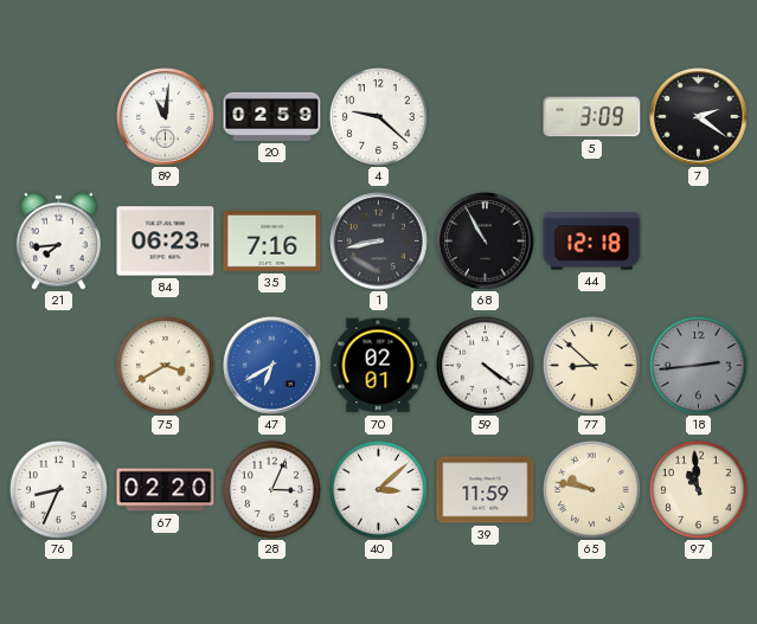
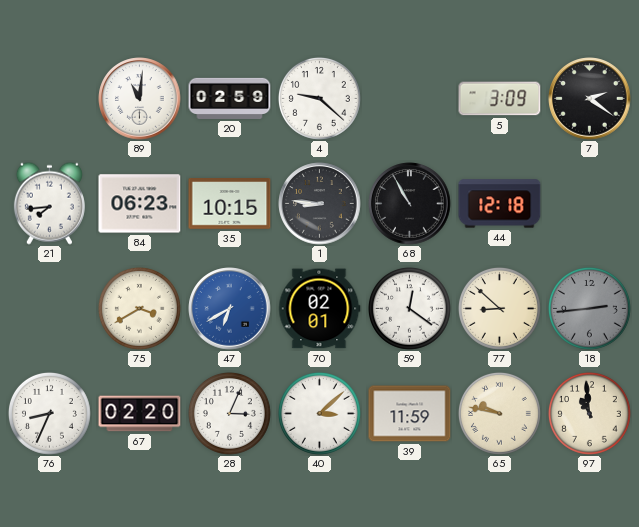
35: 7:16 -> 10:15
1: 8:43 -> 8:46
59: 4:21 -> 12:21
